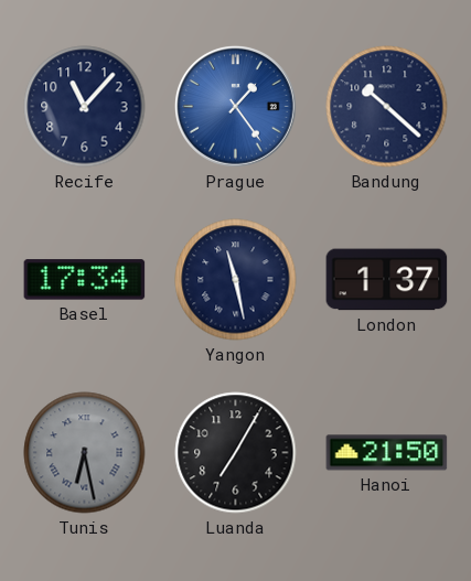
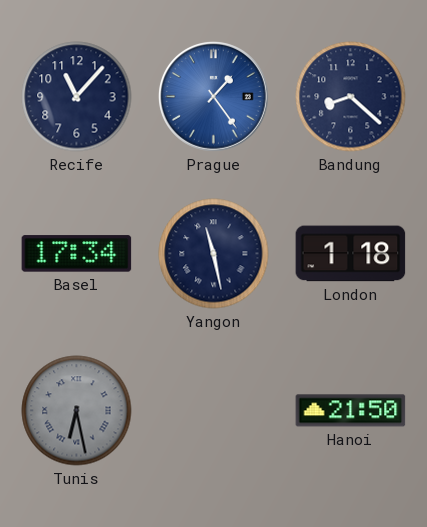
Bandung: 10:22 -> 8:22
London: 1:37 -> 1:18
Luanda: 7:05 -> none
